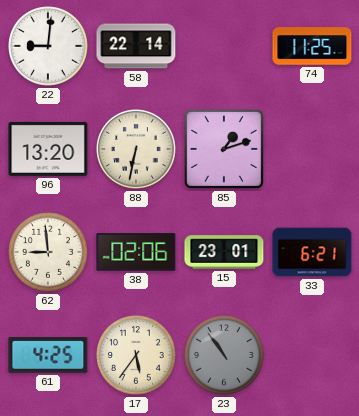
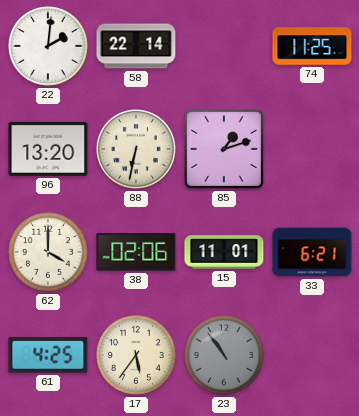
22: 9:01 -> 2:01
62: 8:59 -> 4:00
15: 23:01 -> 11:01
